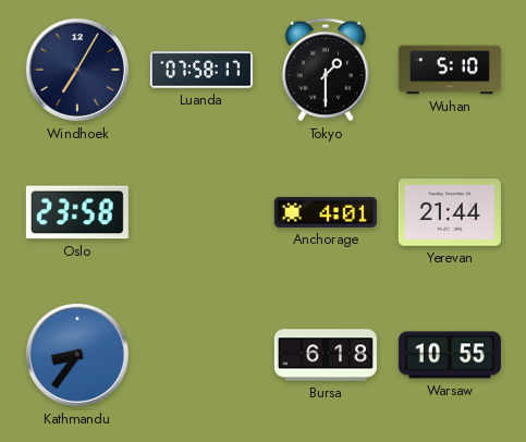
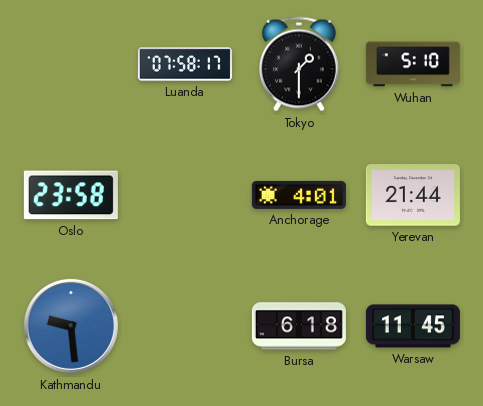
Windhoek: 7:05 -> none
Kathmandu: 8:36 -> 9:29
Warsaw: 10:55 -> 11:45
